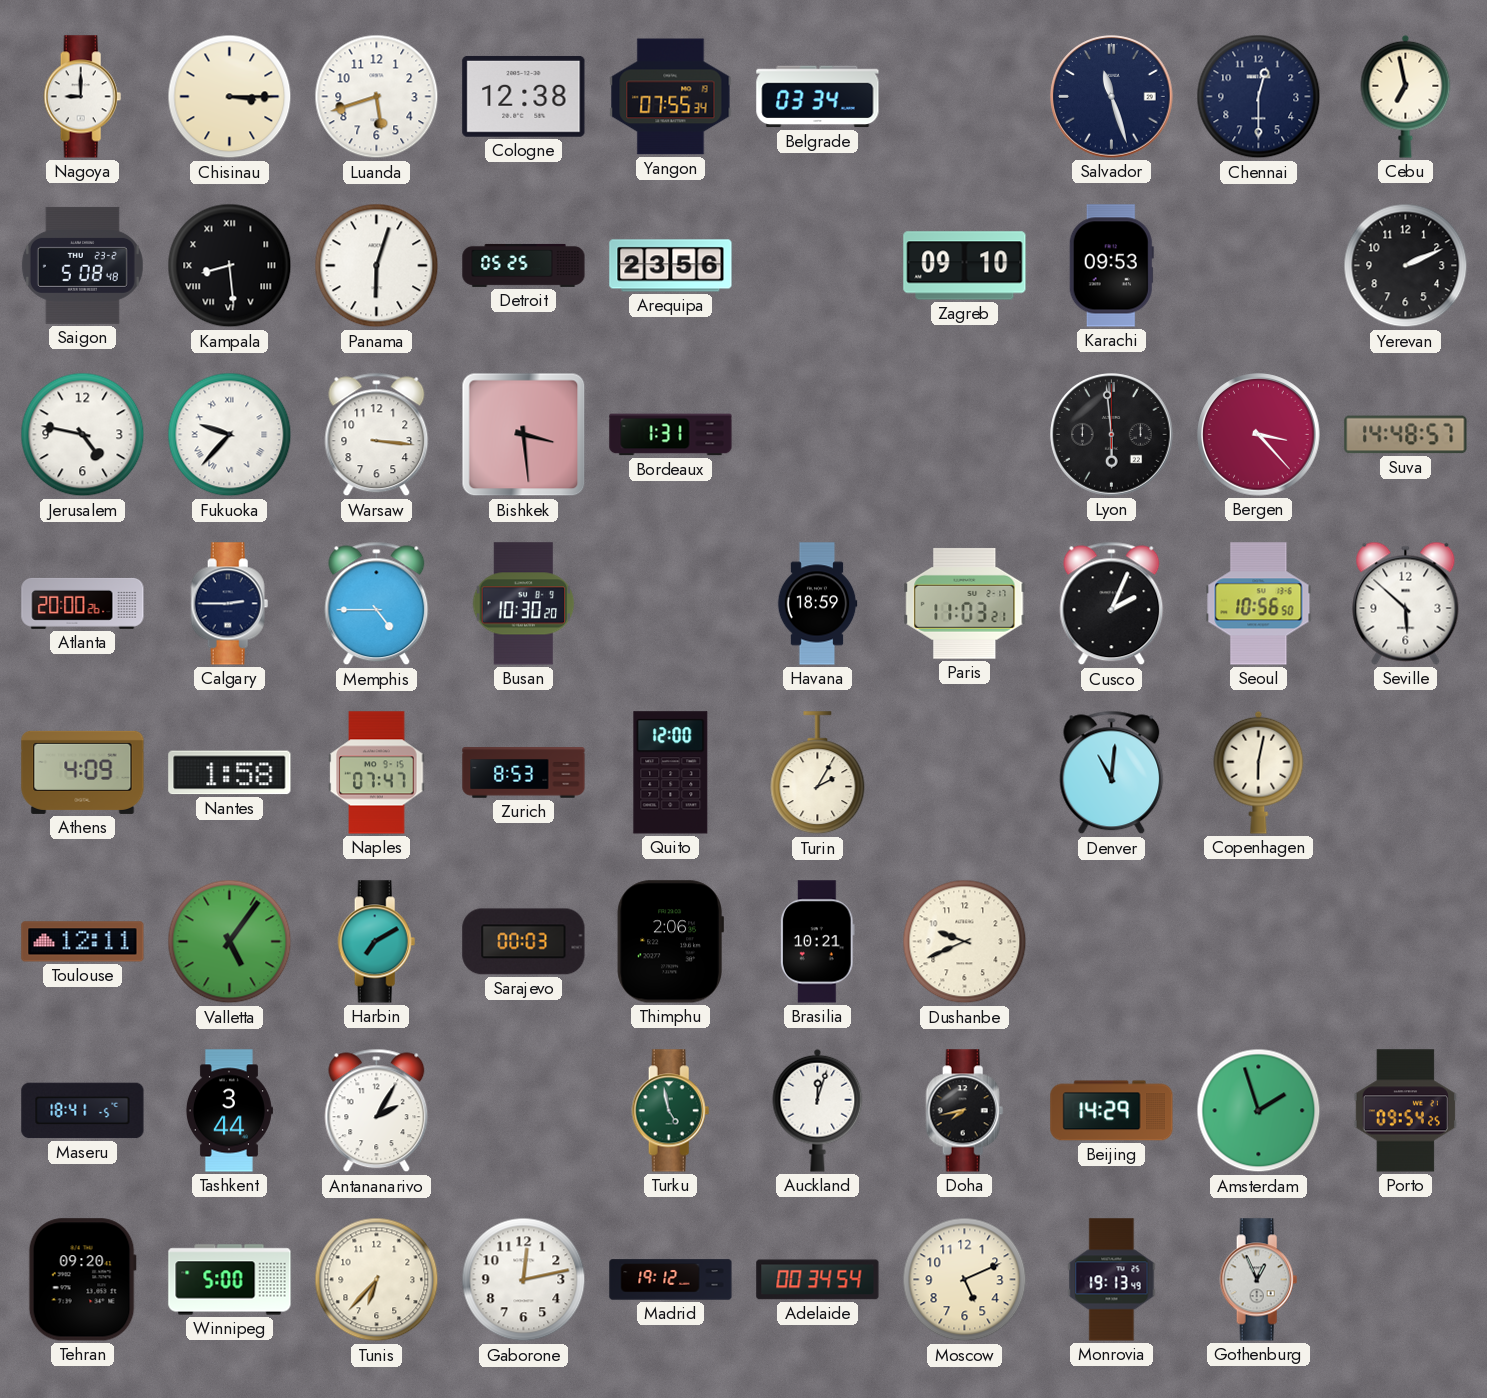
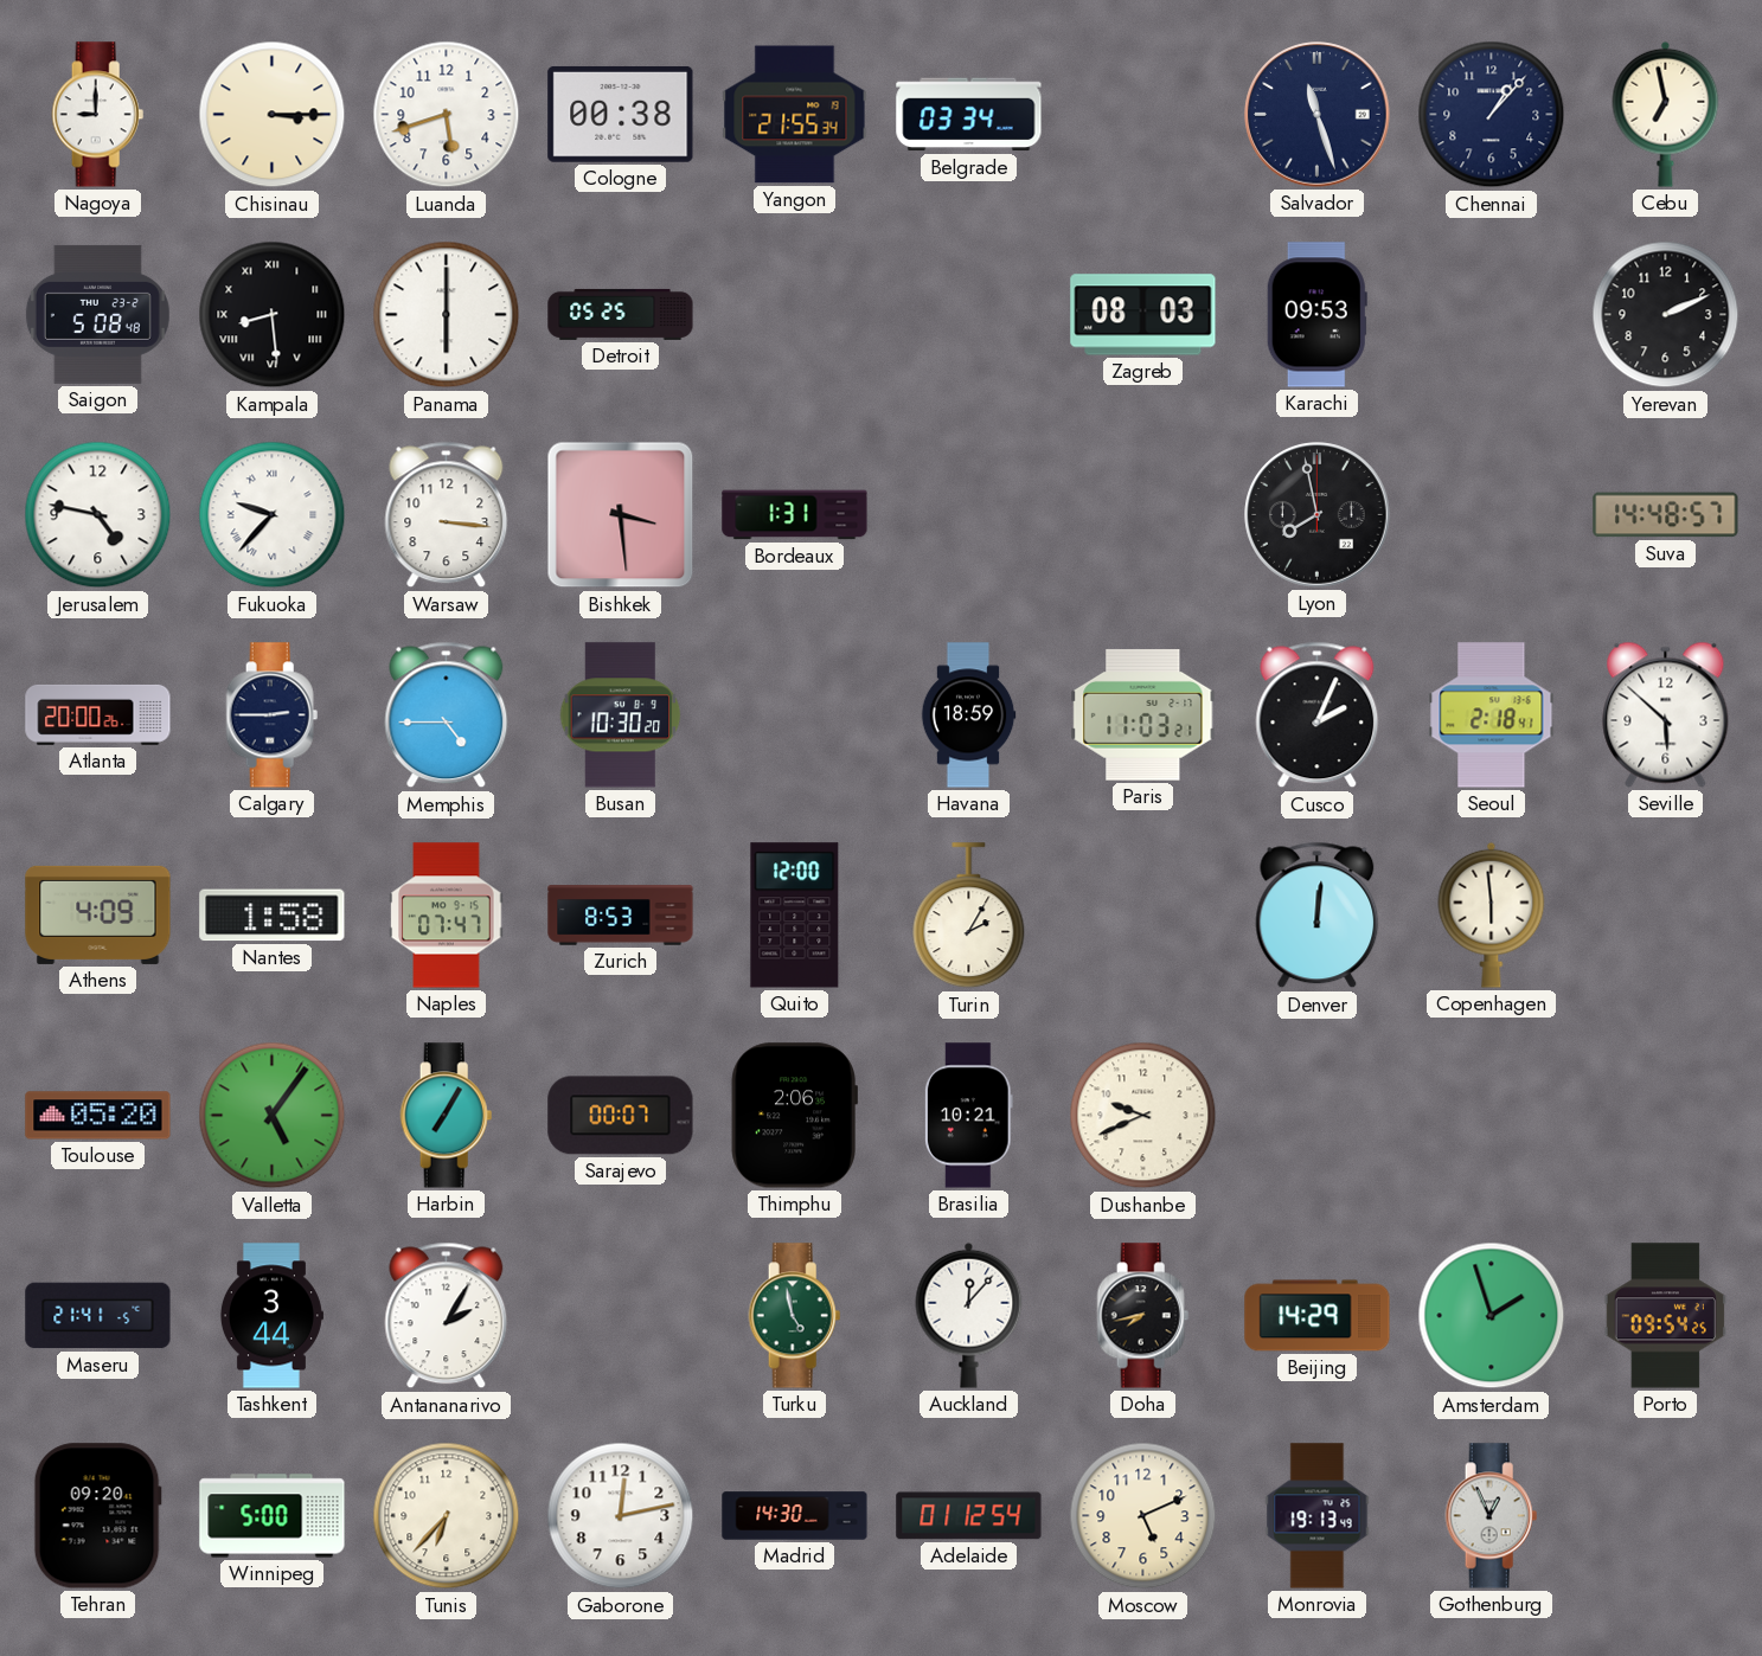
Cologne: 12:38 -> 00:38
Yangon: 07:55 -> 21:55
Chennai: 12:30 -> 1:07
Panama: 6:03 -> 6:00
Arequipa: 23:56 -> none
Zagreb: 09:10 -> 08:03
Lyon: 5:59 -> 7:58
Bergen: 3:23 -> none
Seoul: 10:56 -> 2:18
Denver: 11:01 -> 12:01
Copenhagen: 6:02 -> 5:59
Toulouse: 12:11 -> 05:20
Harbin: 7:10 -> 7:05
Sarajevo: 00:03 -> 00:07
Maseru: 18:41 -> 21:41
Auckland: 12:03 -> 12:07
Madrid: 19:12 -> 14:30
Adelaide: 00:34 -> 01:12
